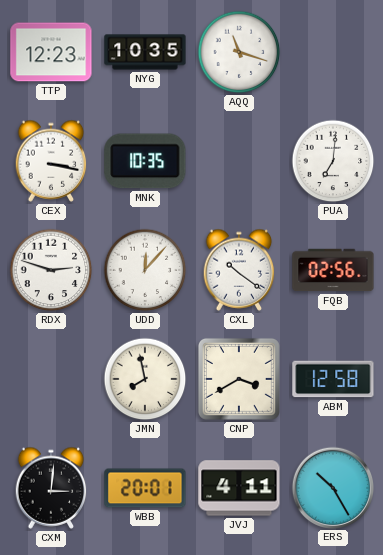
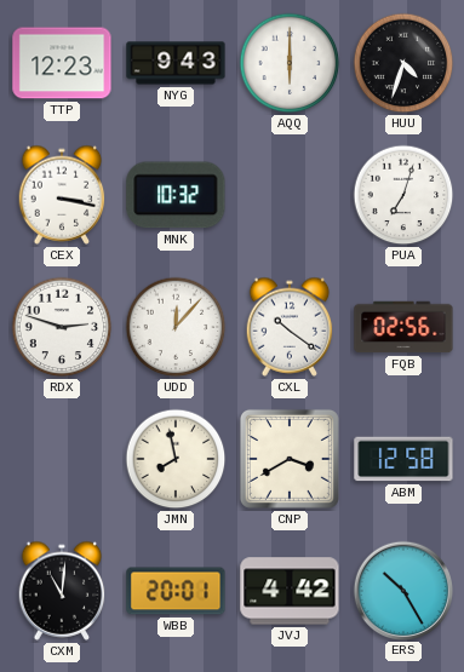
NYG: 10:35 -> 9:43
AQQ: 11:18 -> 6:00
HUU: none -> 4:33
MNK: 10:35 -> 10:32
PUA: 7:01 -> 7:03
CXM: 3:01 -> 11:01
JVJ: 4:11 -> 4:42
